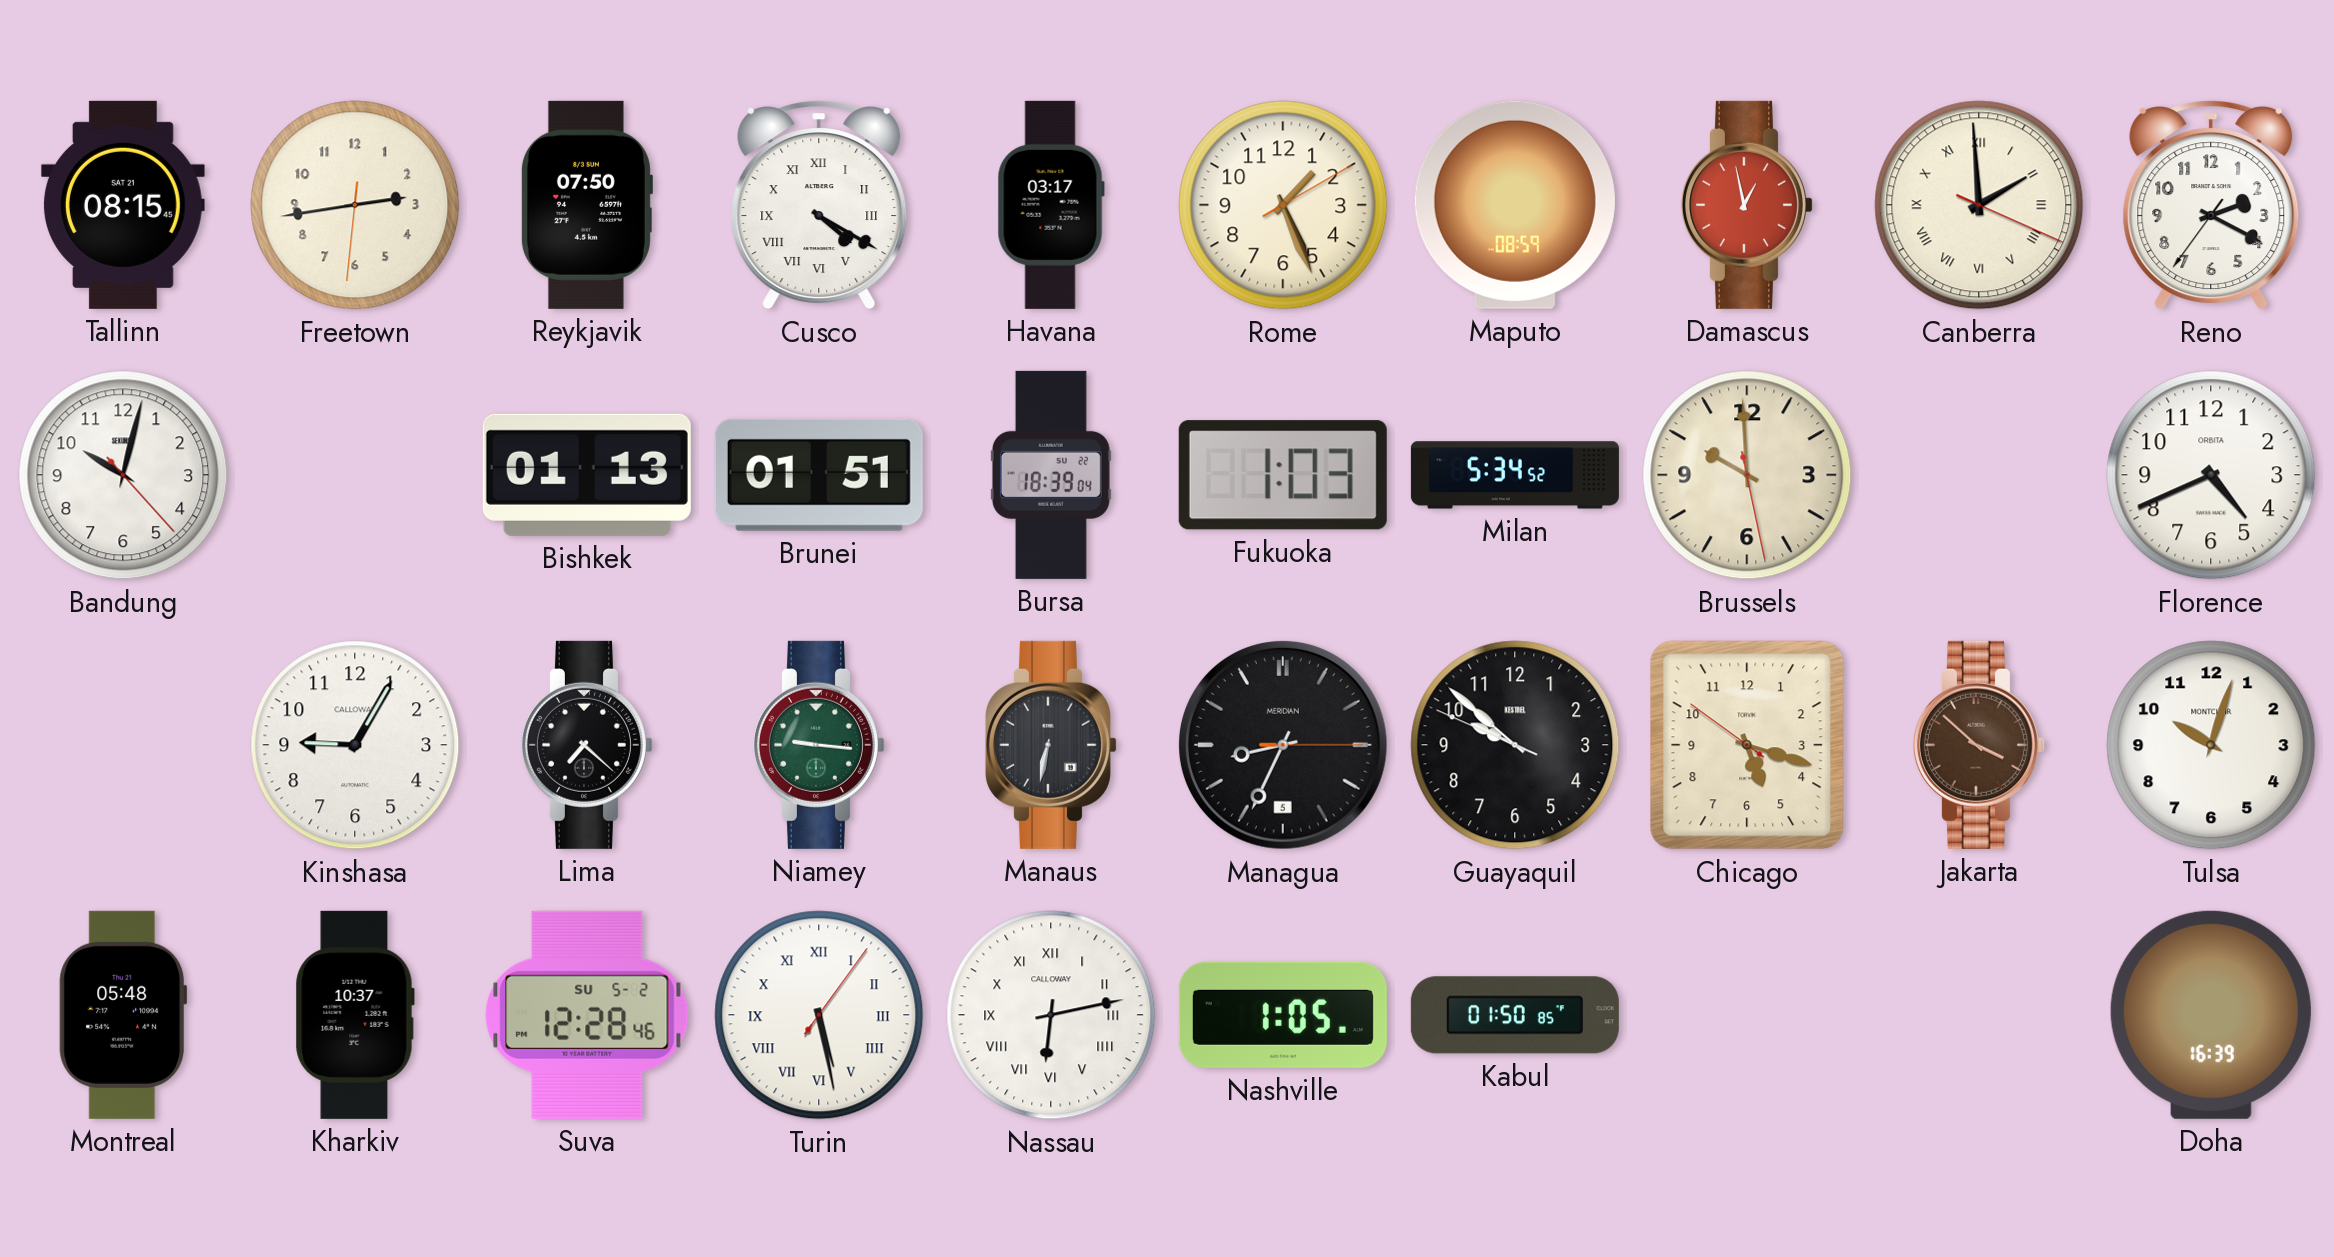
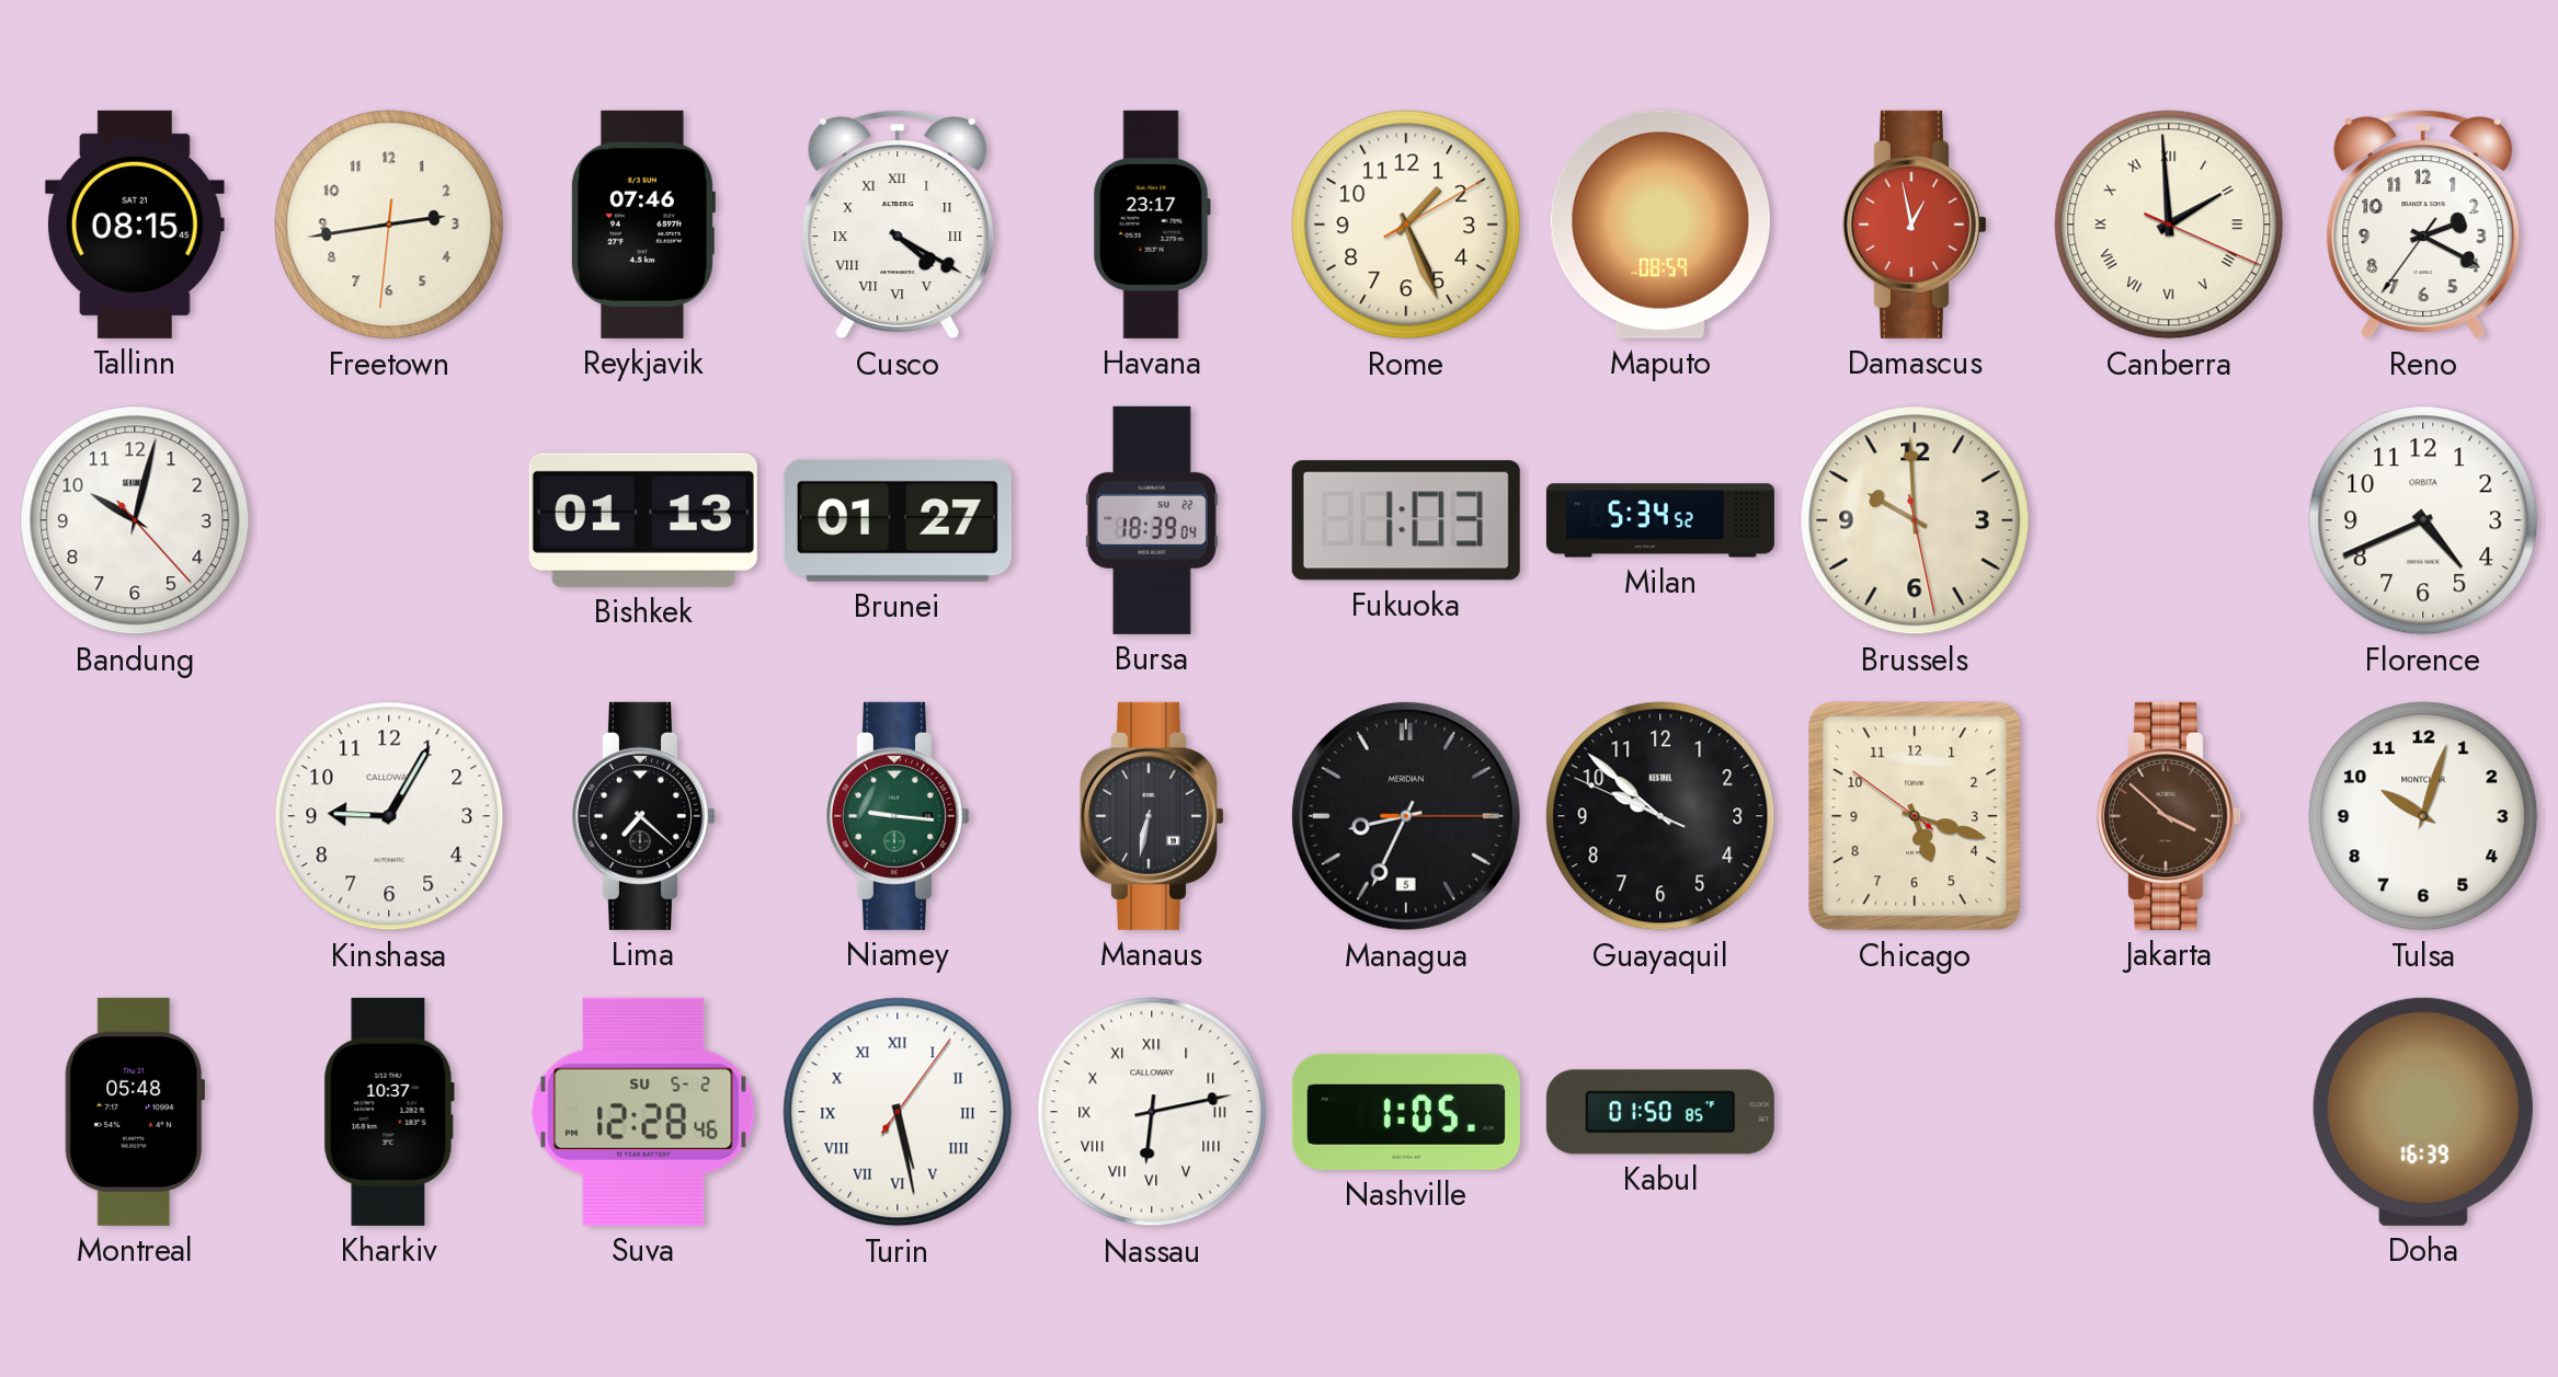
Reykjavik: 07:50 -> 07:46
Havana: 03:17 -> 23:17
Brunei: 01:51 -> 01:27
